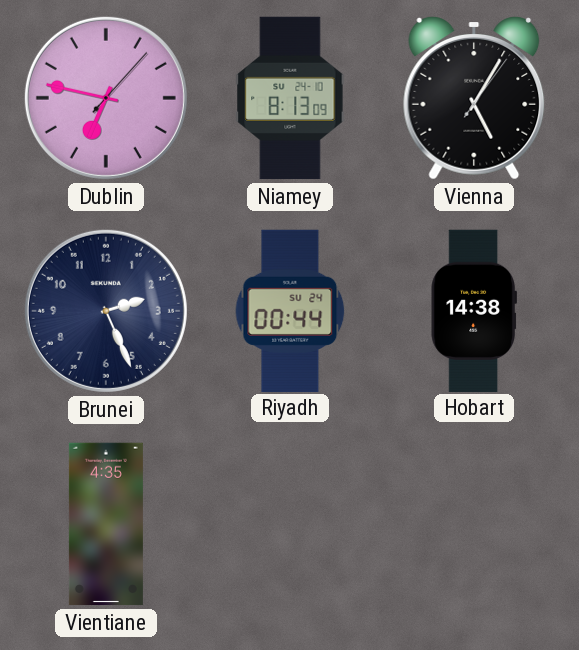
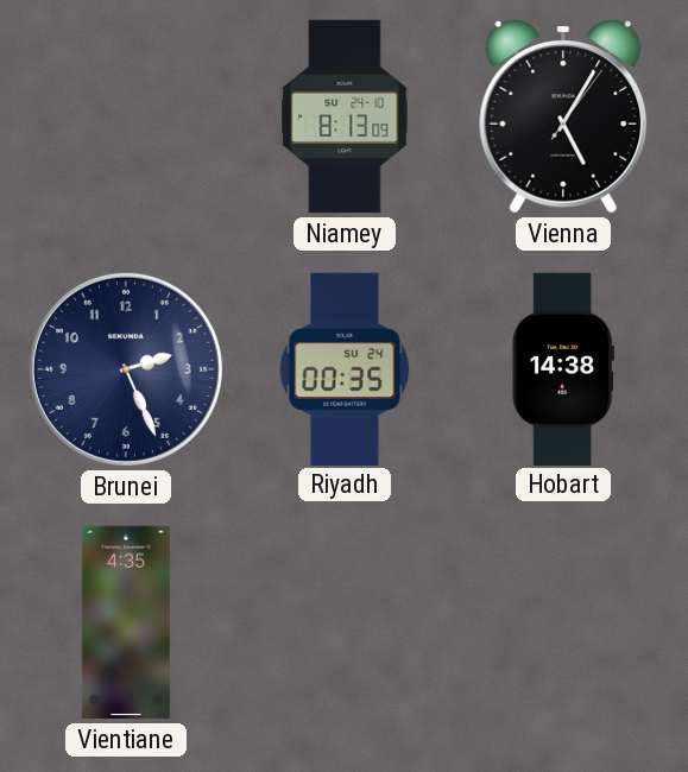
Dublin: 6:47 -> none
Riyadh: 00:44 -> 00:35
